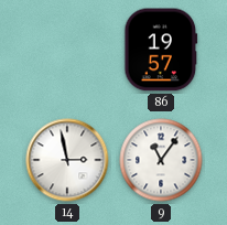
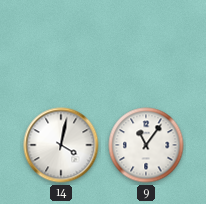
86: 19:57 -> none
14: 2:58 -> 4:02
